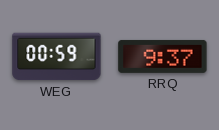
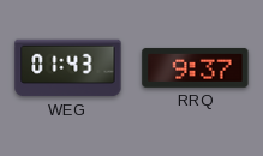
WEG: 00:59 -> 01:43
